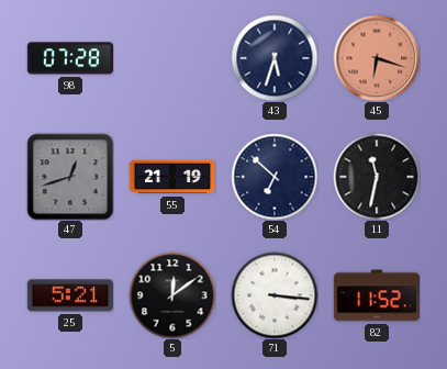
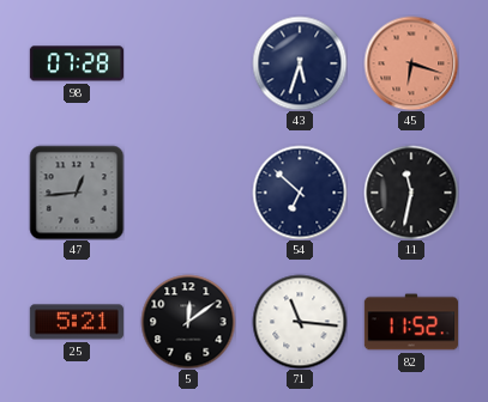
47: 12:42 -> 12:44
55: 21:19 -> none
71: 3:16 -> 11:16
